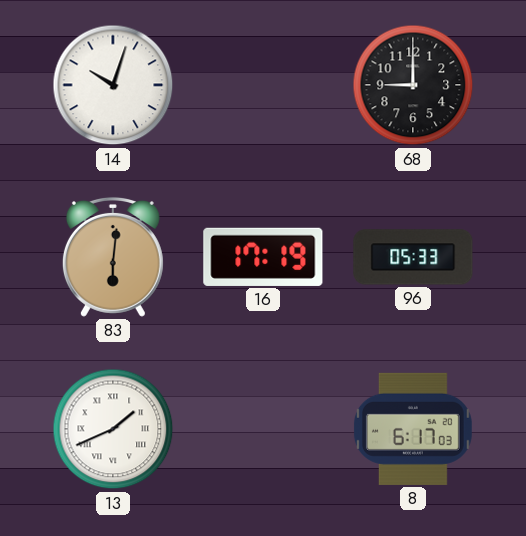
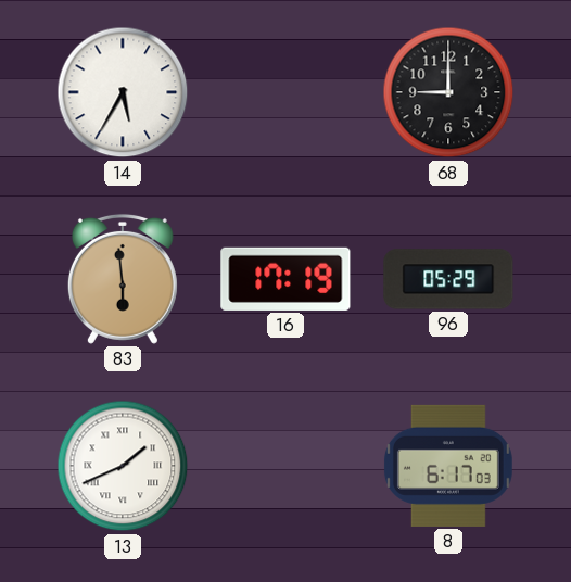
14: 10:03 -> 5:35
83: 6:01 -> 5:59
96: 05:33 -> 05:29
